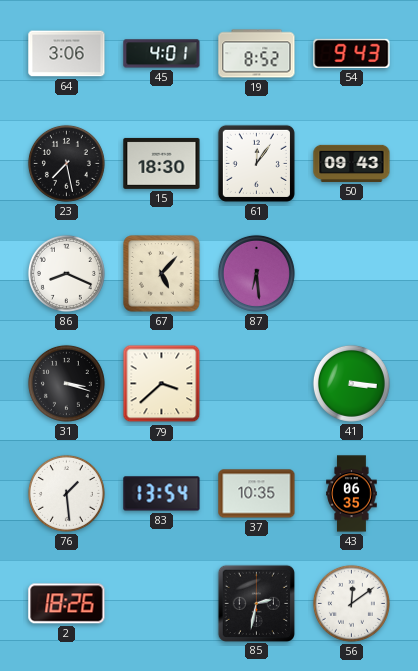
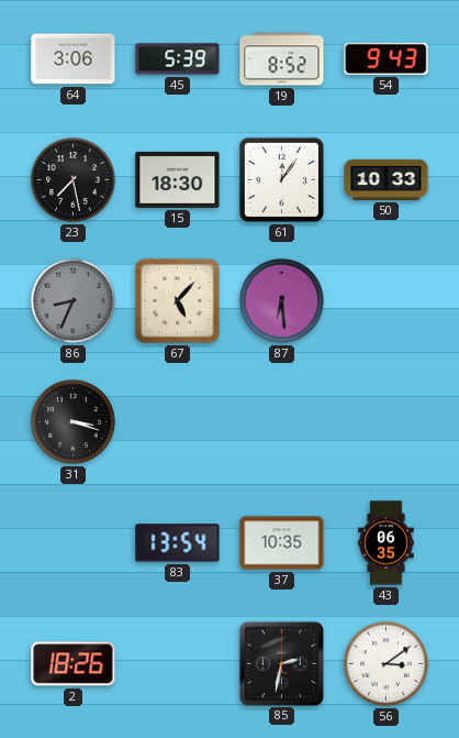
45: 4:01 -> 5:39
50: 09:43 -> 10:33
86: 8:19 -> 8:34
86 dial: white -> grey
79: 3:38 -> none
41: 3:16 -> none
76: 1:29 -> none
56: 12:09 -> 3:09
